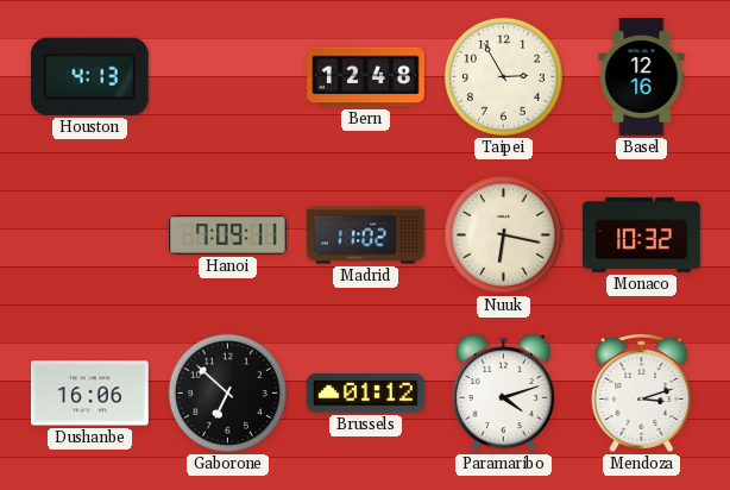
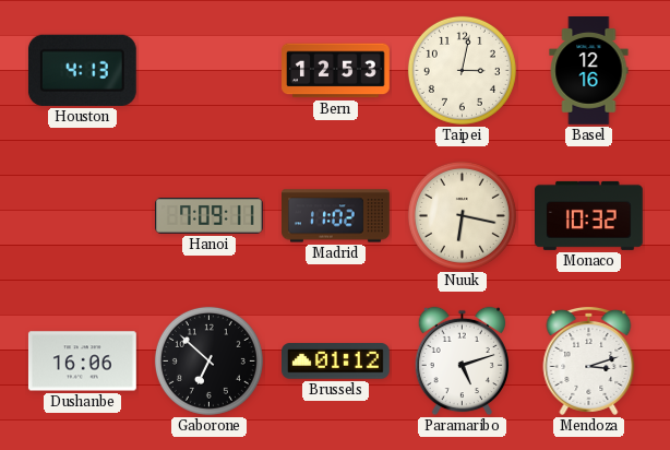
Bern: 12:48 -> 12:53
Taipei: 2:55 -> 3:02
Paramaribo: 4:12 -> 5:12
